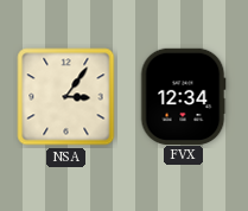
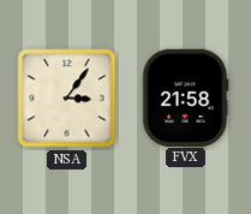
FVX: 12:34 -> 21:58
